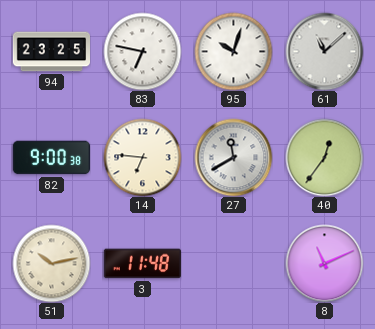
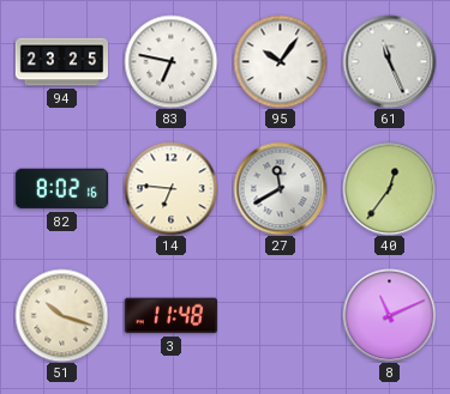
95: 10:03 -> 10:06
61: 11:08 -> 11:26
82: 9:00 -> 8:02
51: 10:13 -> 10:18
